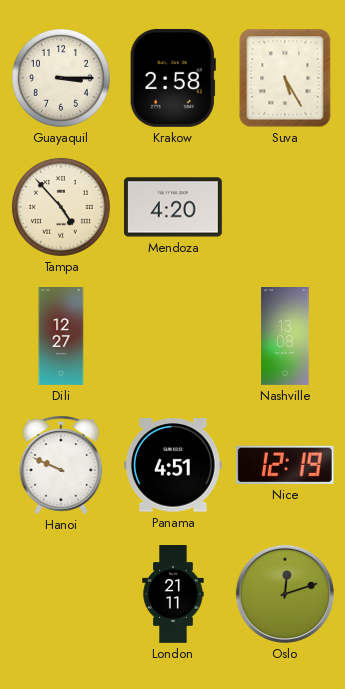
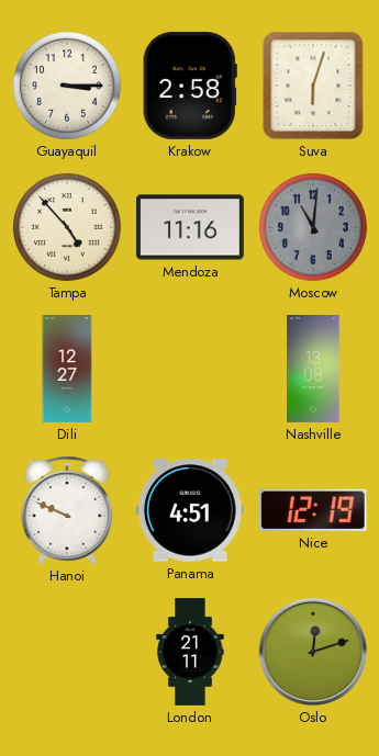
Suva: 5:25 -> 6:03
Mendoza: 4:20 -> 11:16
Moscow: none -> 11:01
